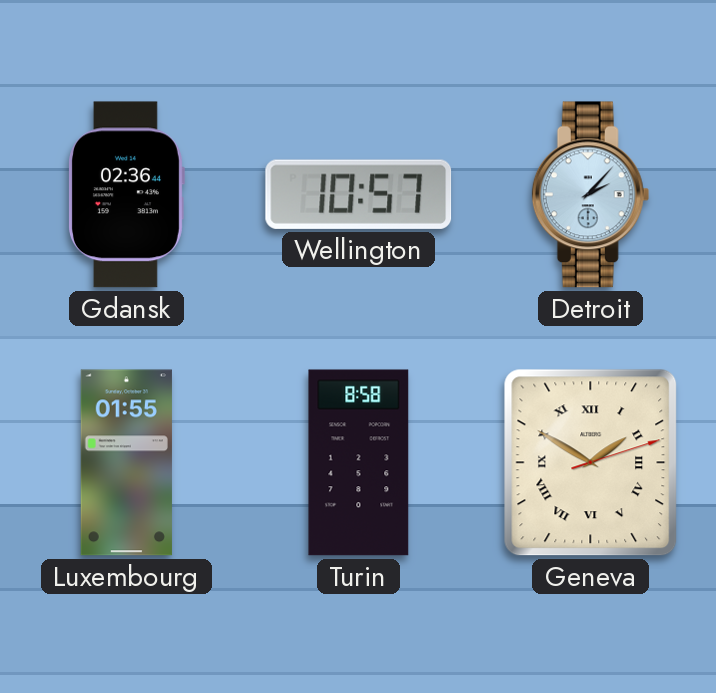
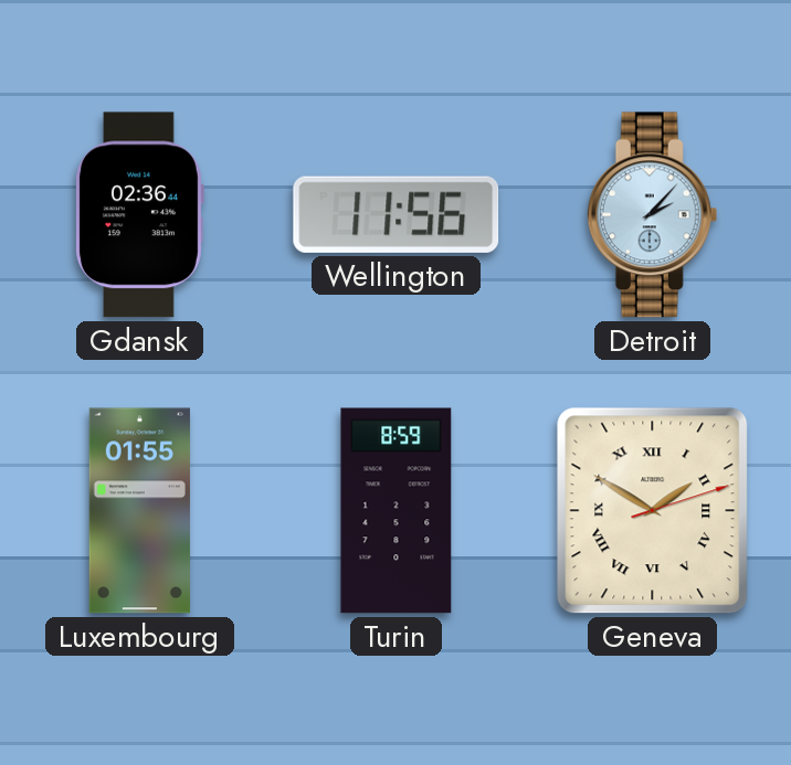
Wellington: 10:57 -> 11:56
Turin: 8:58 -> 8:59
